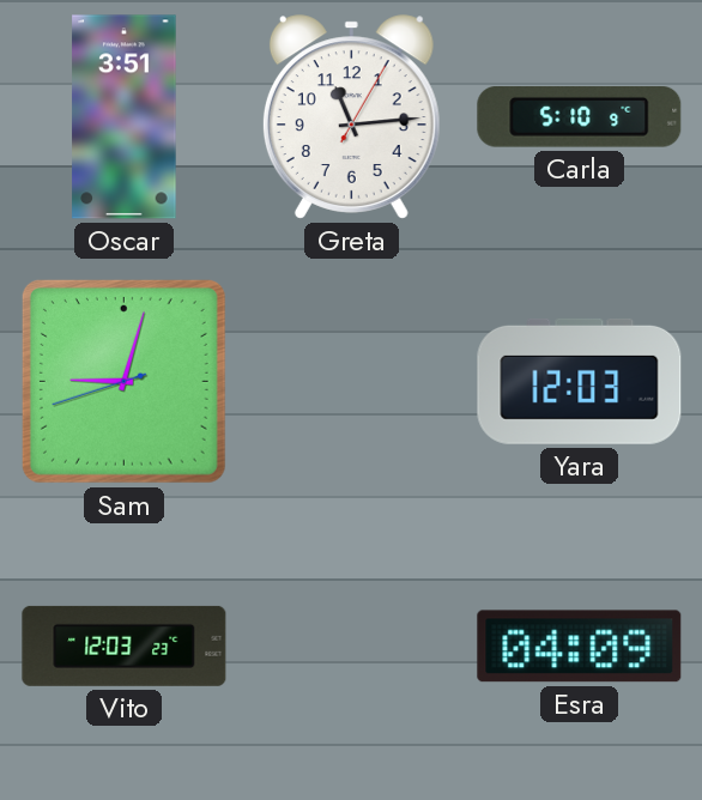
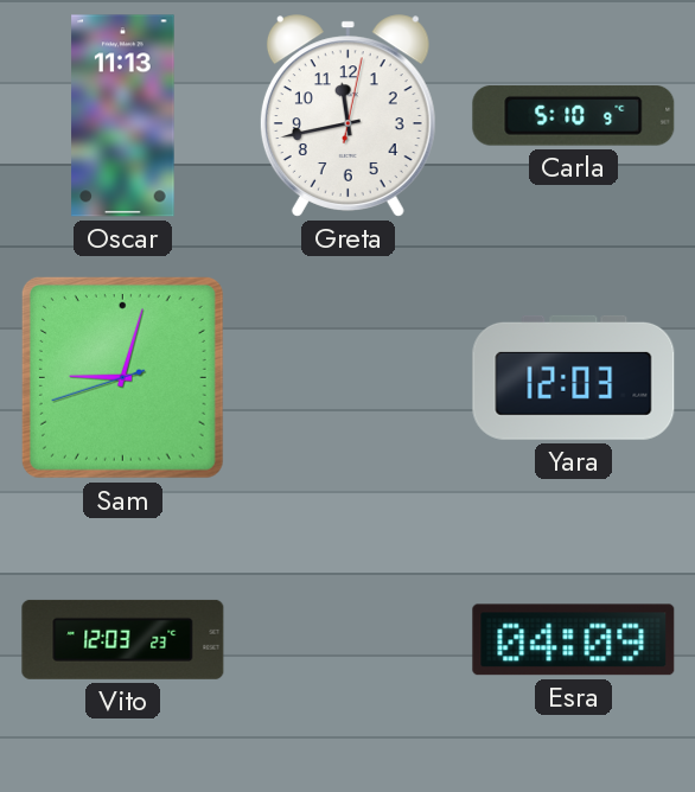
Oscar: 3:51 -> 11:13
Greta: 11:14 -> 11:43
